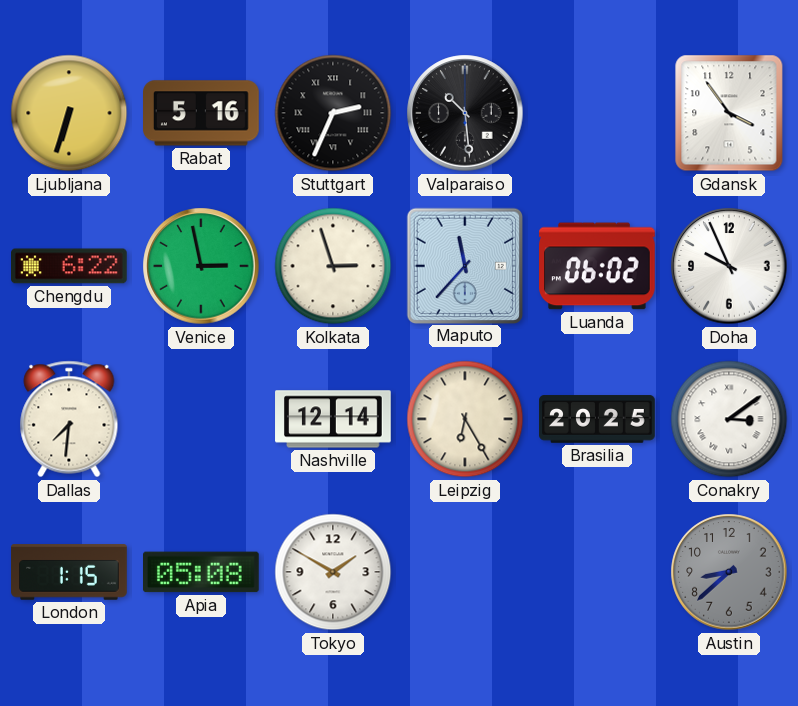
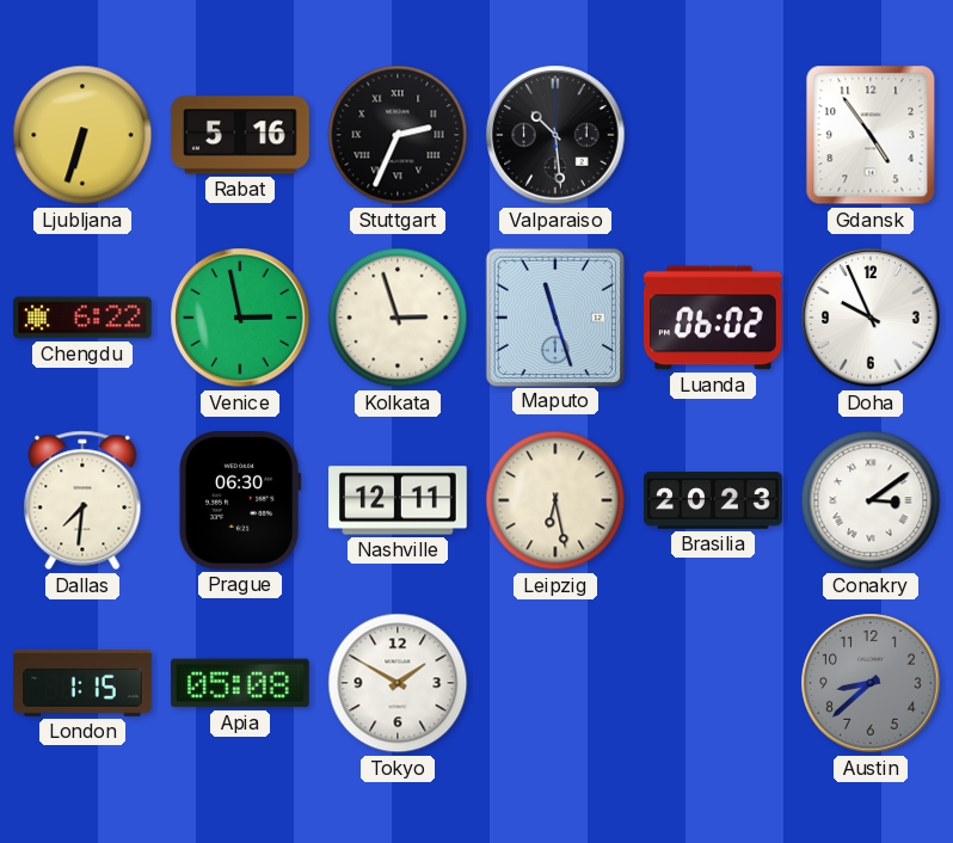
Gdansk: 3:54 -> 4:54
Maputo: 11:37 -> 11:27
Prague: none -> 06:30
Nashville: 12:14 -> 12:11
Leipzig: 6:25 -> 6:28
Brasilia: 20:25 -> 20:23
